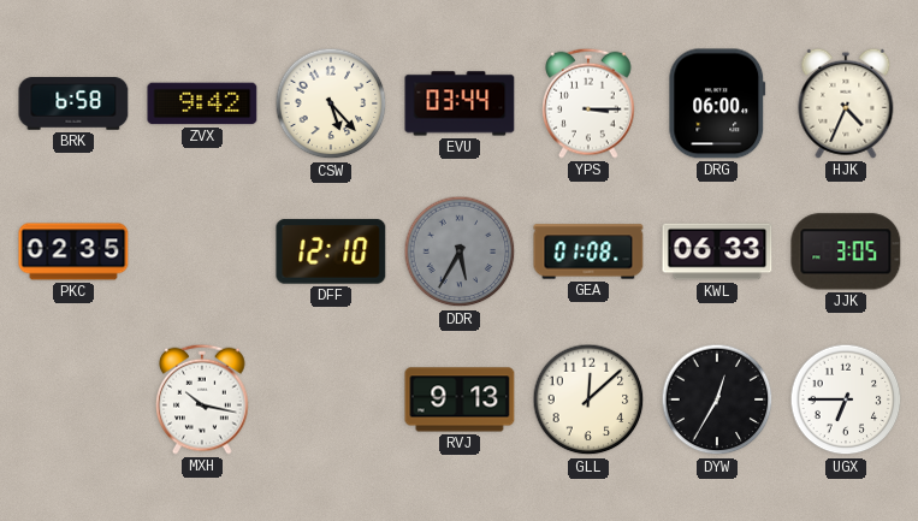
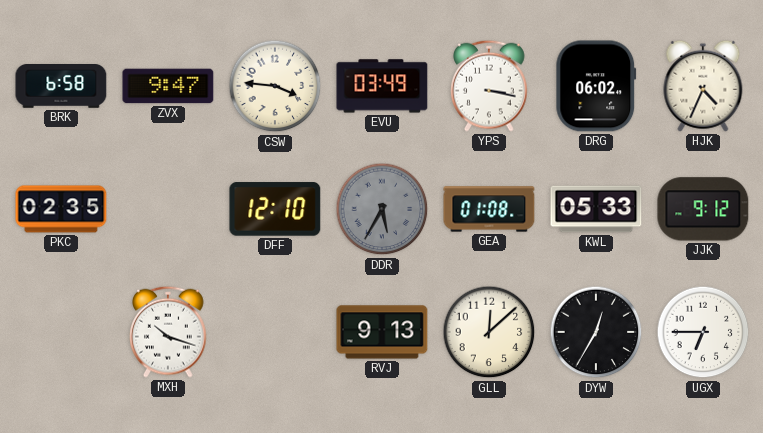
ZVX: 9:42 -> 9:47
CSW: 5:23 -> 3:46
EVU: 03:44 -> 03:49
YPS: 3:15 -> 3:17
DRG: 06:00 -> 06:02
KWL: 06:33 -> 05:33
JJK: 3:05 -> 9:12
MXH: 10:17 -> 10:18
